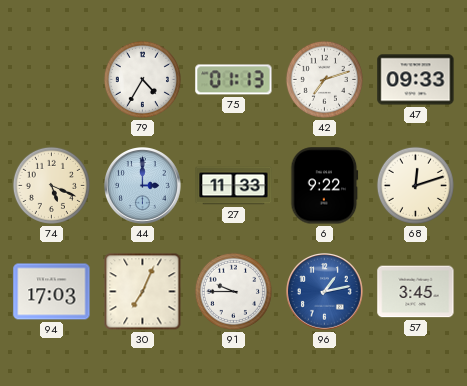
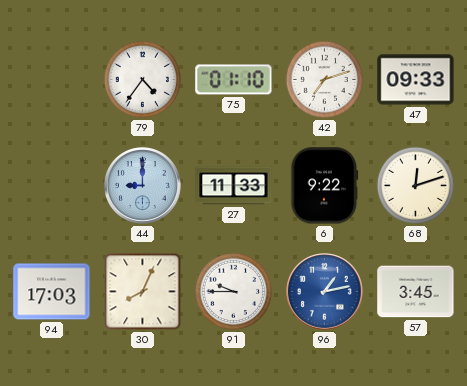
79: 4:35 -> 4:36
75: 01:13 -> 01:10
74: 5:19 -> none
44: 3:00 -> 9:00
30: 7:04 -> 8:04
